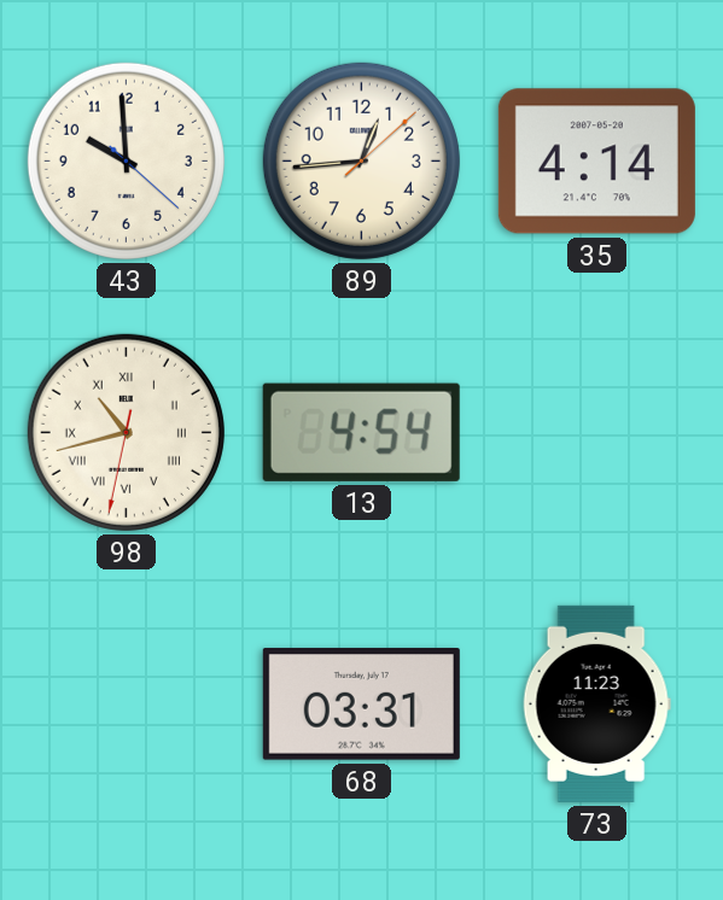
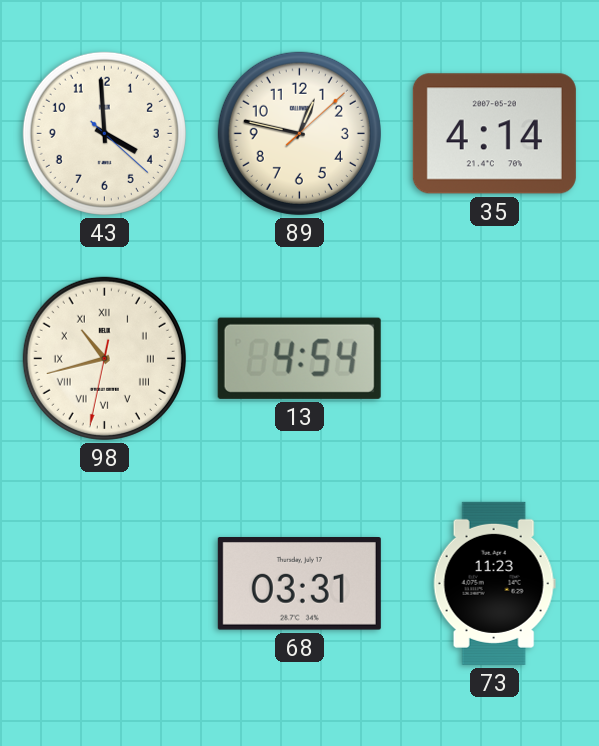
43: 9:59 -> 3:59
89: 12:44 -> 12:47
